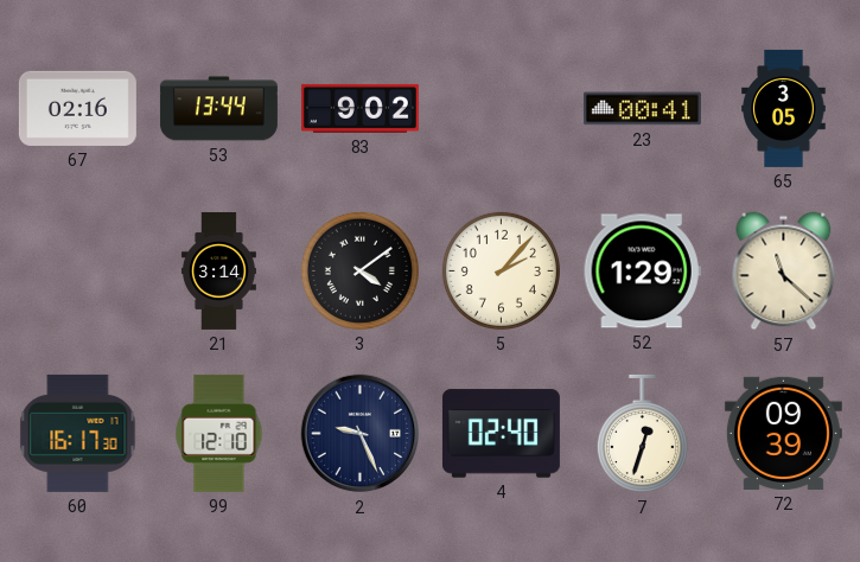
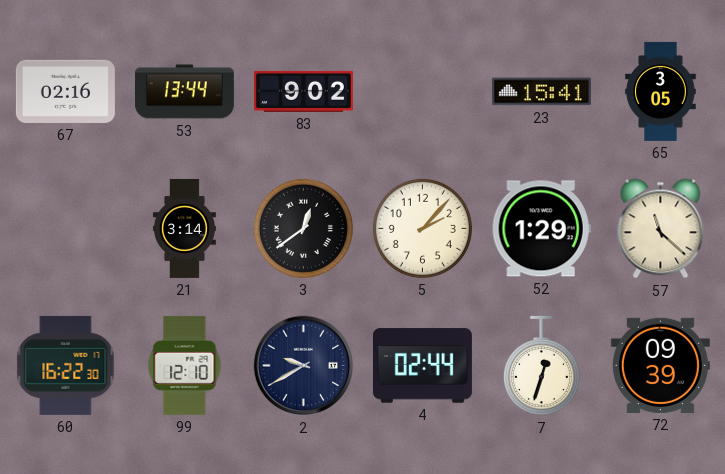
23: 00:41 -> 15:41
3: 4:09 -> 12:39
60: 16:17 -> 16:22
2: 9:26 -> 9:40
4: 02:40 -> 02:44
